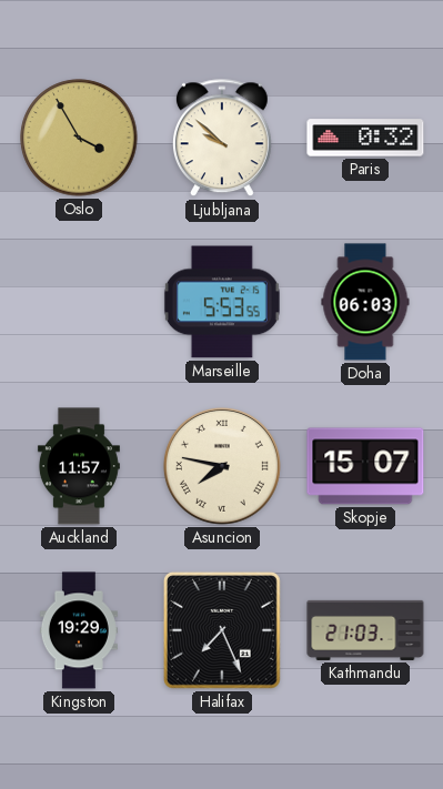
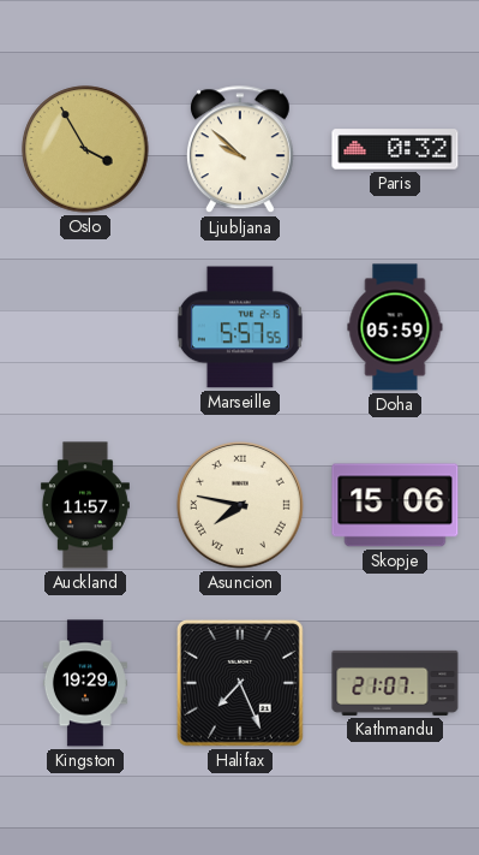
Marseille: 5:53 -> 5:57
Doha: 06:03 -> 05:59
Skopje: 15:07 -> 15:06
Kathmandu: 21:03 -> 21:07
